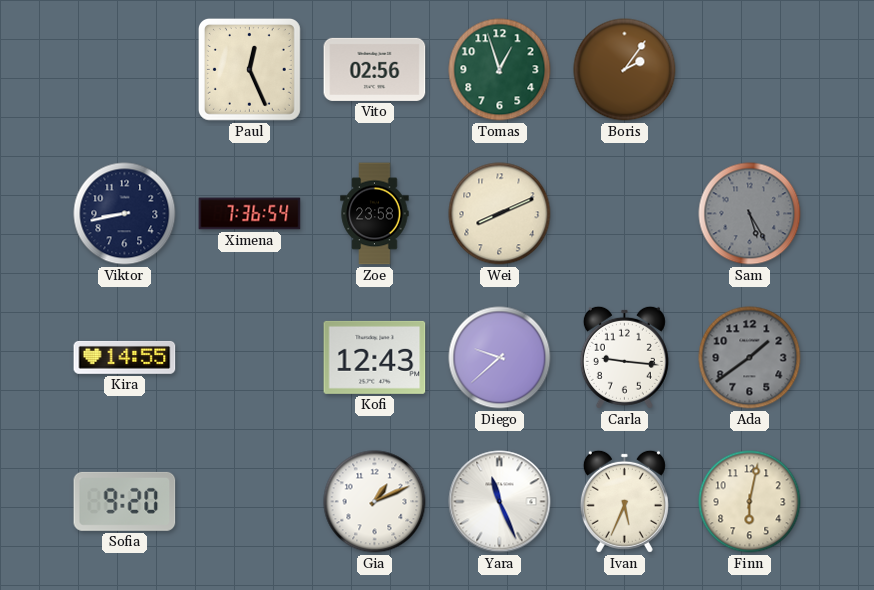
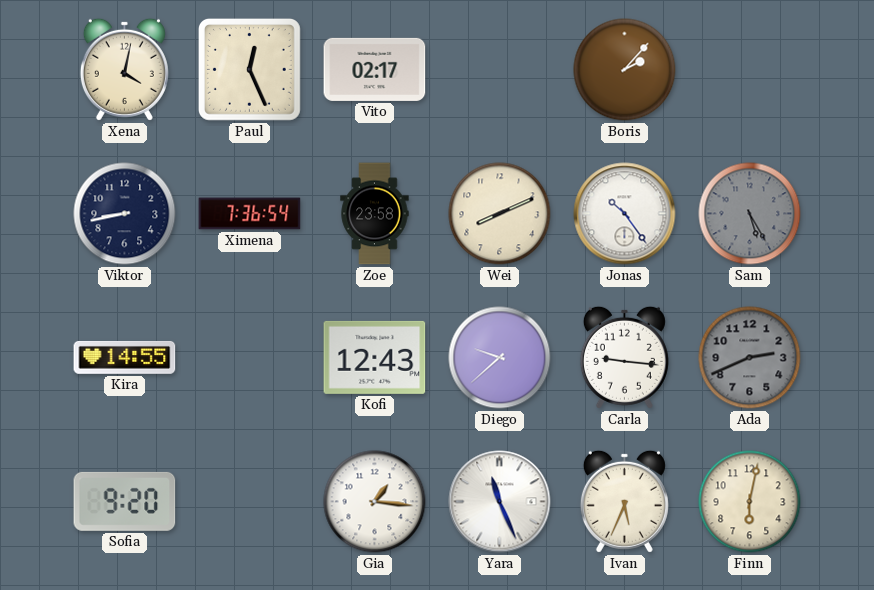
Xena: none -> 4:02
Vito: 02:56 -> 02:17
Tomas: 12:57 -> none
Boris: 2:06 -> 2:07
Jonas: none -> 10:24
Ada: 1:39 -> 2:41
Gia: 1:11 -> 1:16
